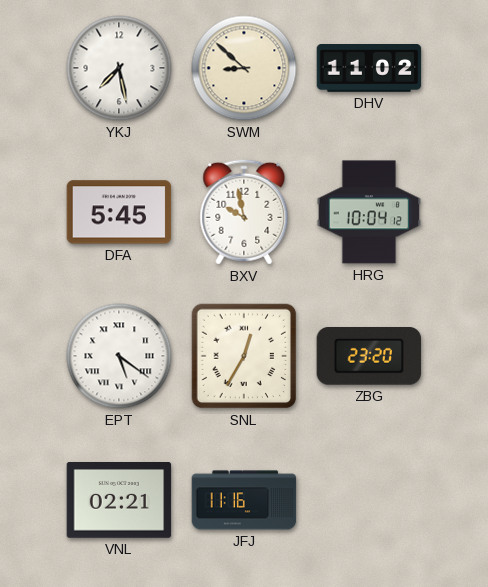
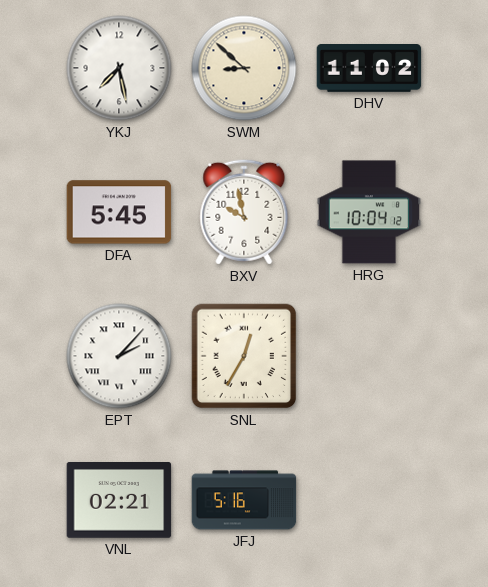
EPT: 5:21 -> 2:07
ZBG: 23:20 -> none
JFJ: 11:16 -> 5:16
